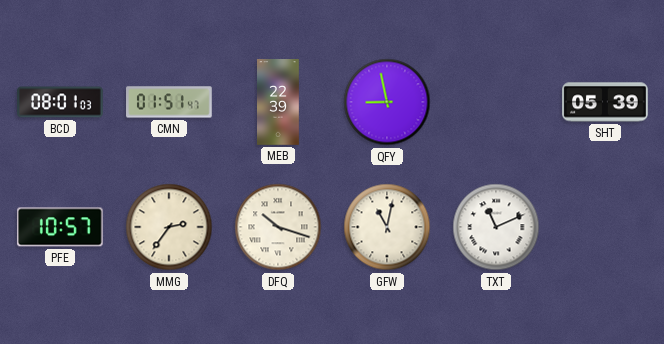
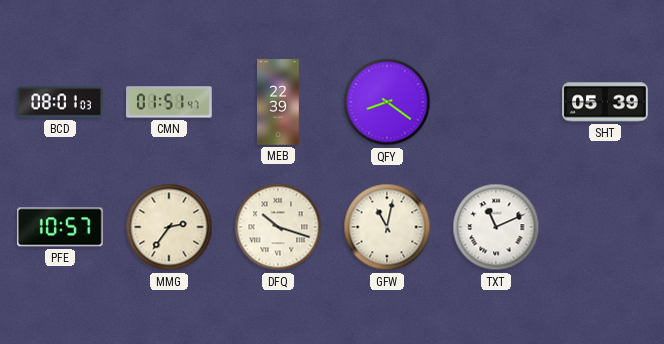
QFY: 8:58 -> 8:21
